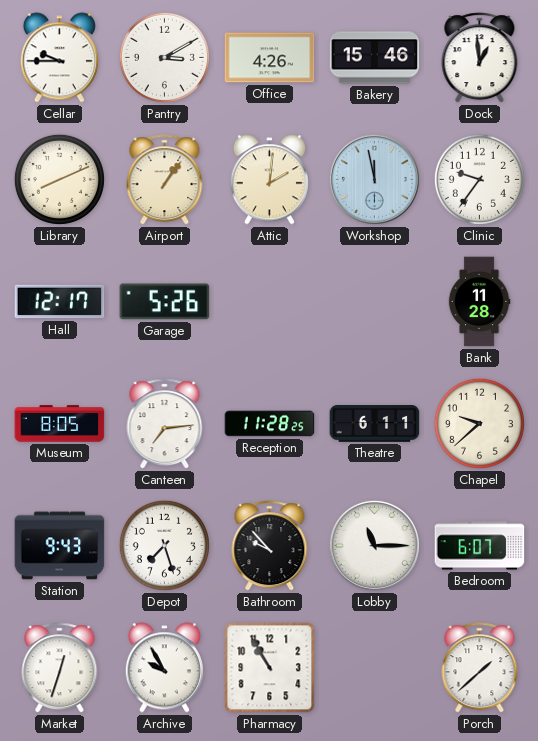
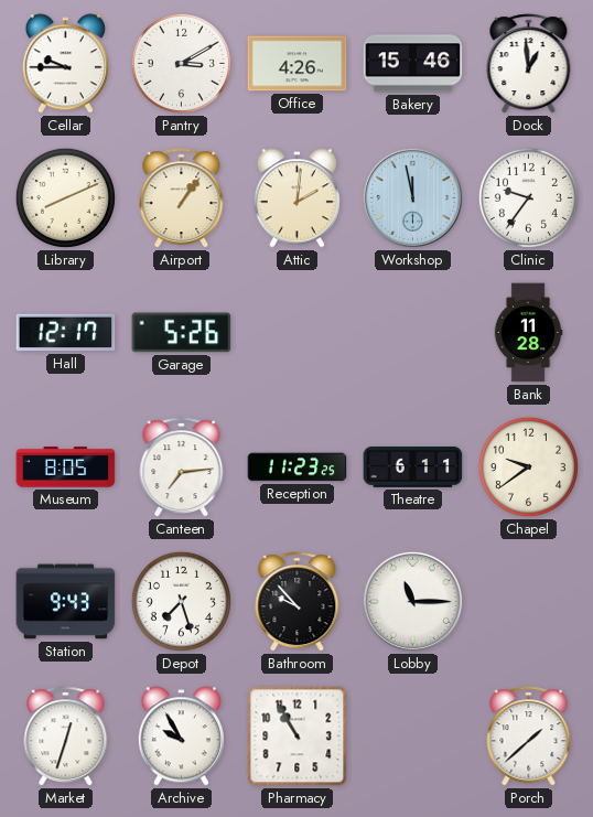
Reception: 11:28 -> 11:23
Chapel: 9:38 -> 9:39
Bedroom: 6:07 -> none
